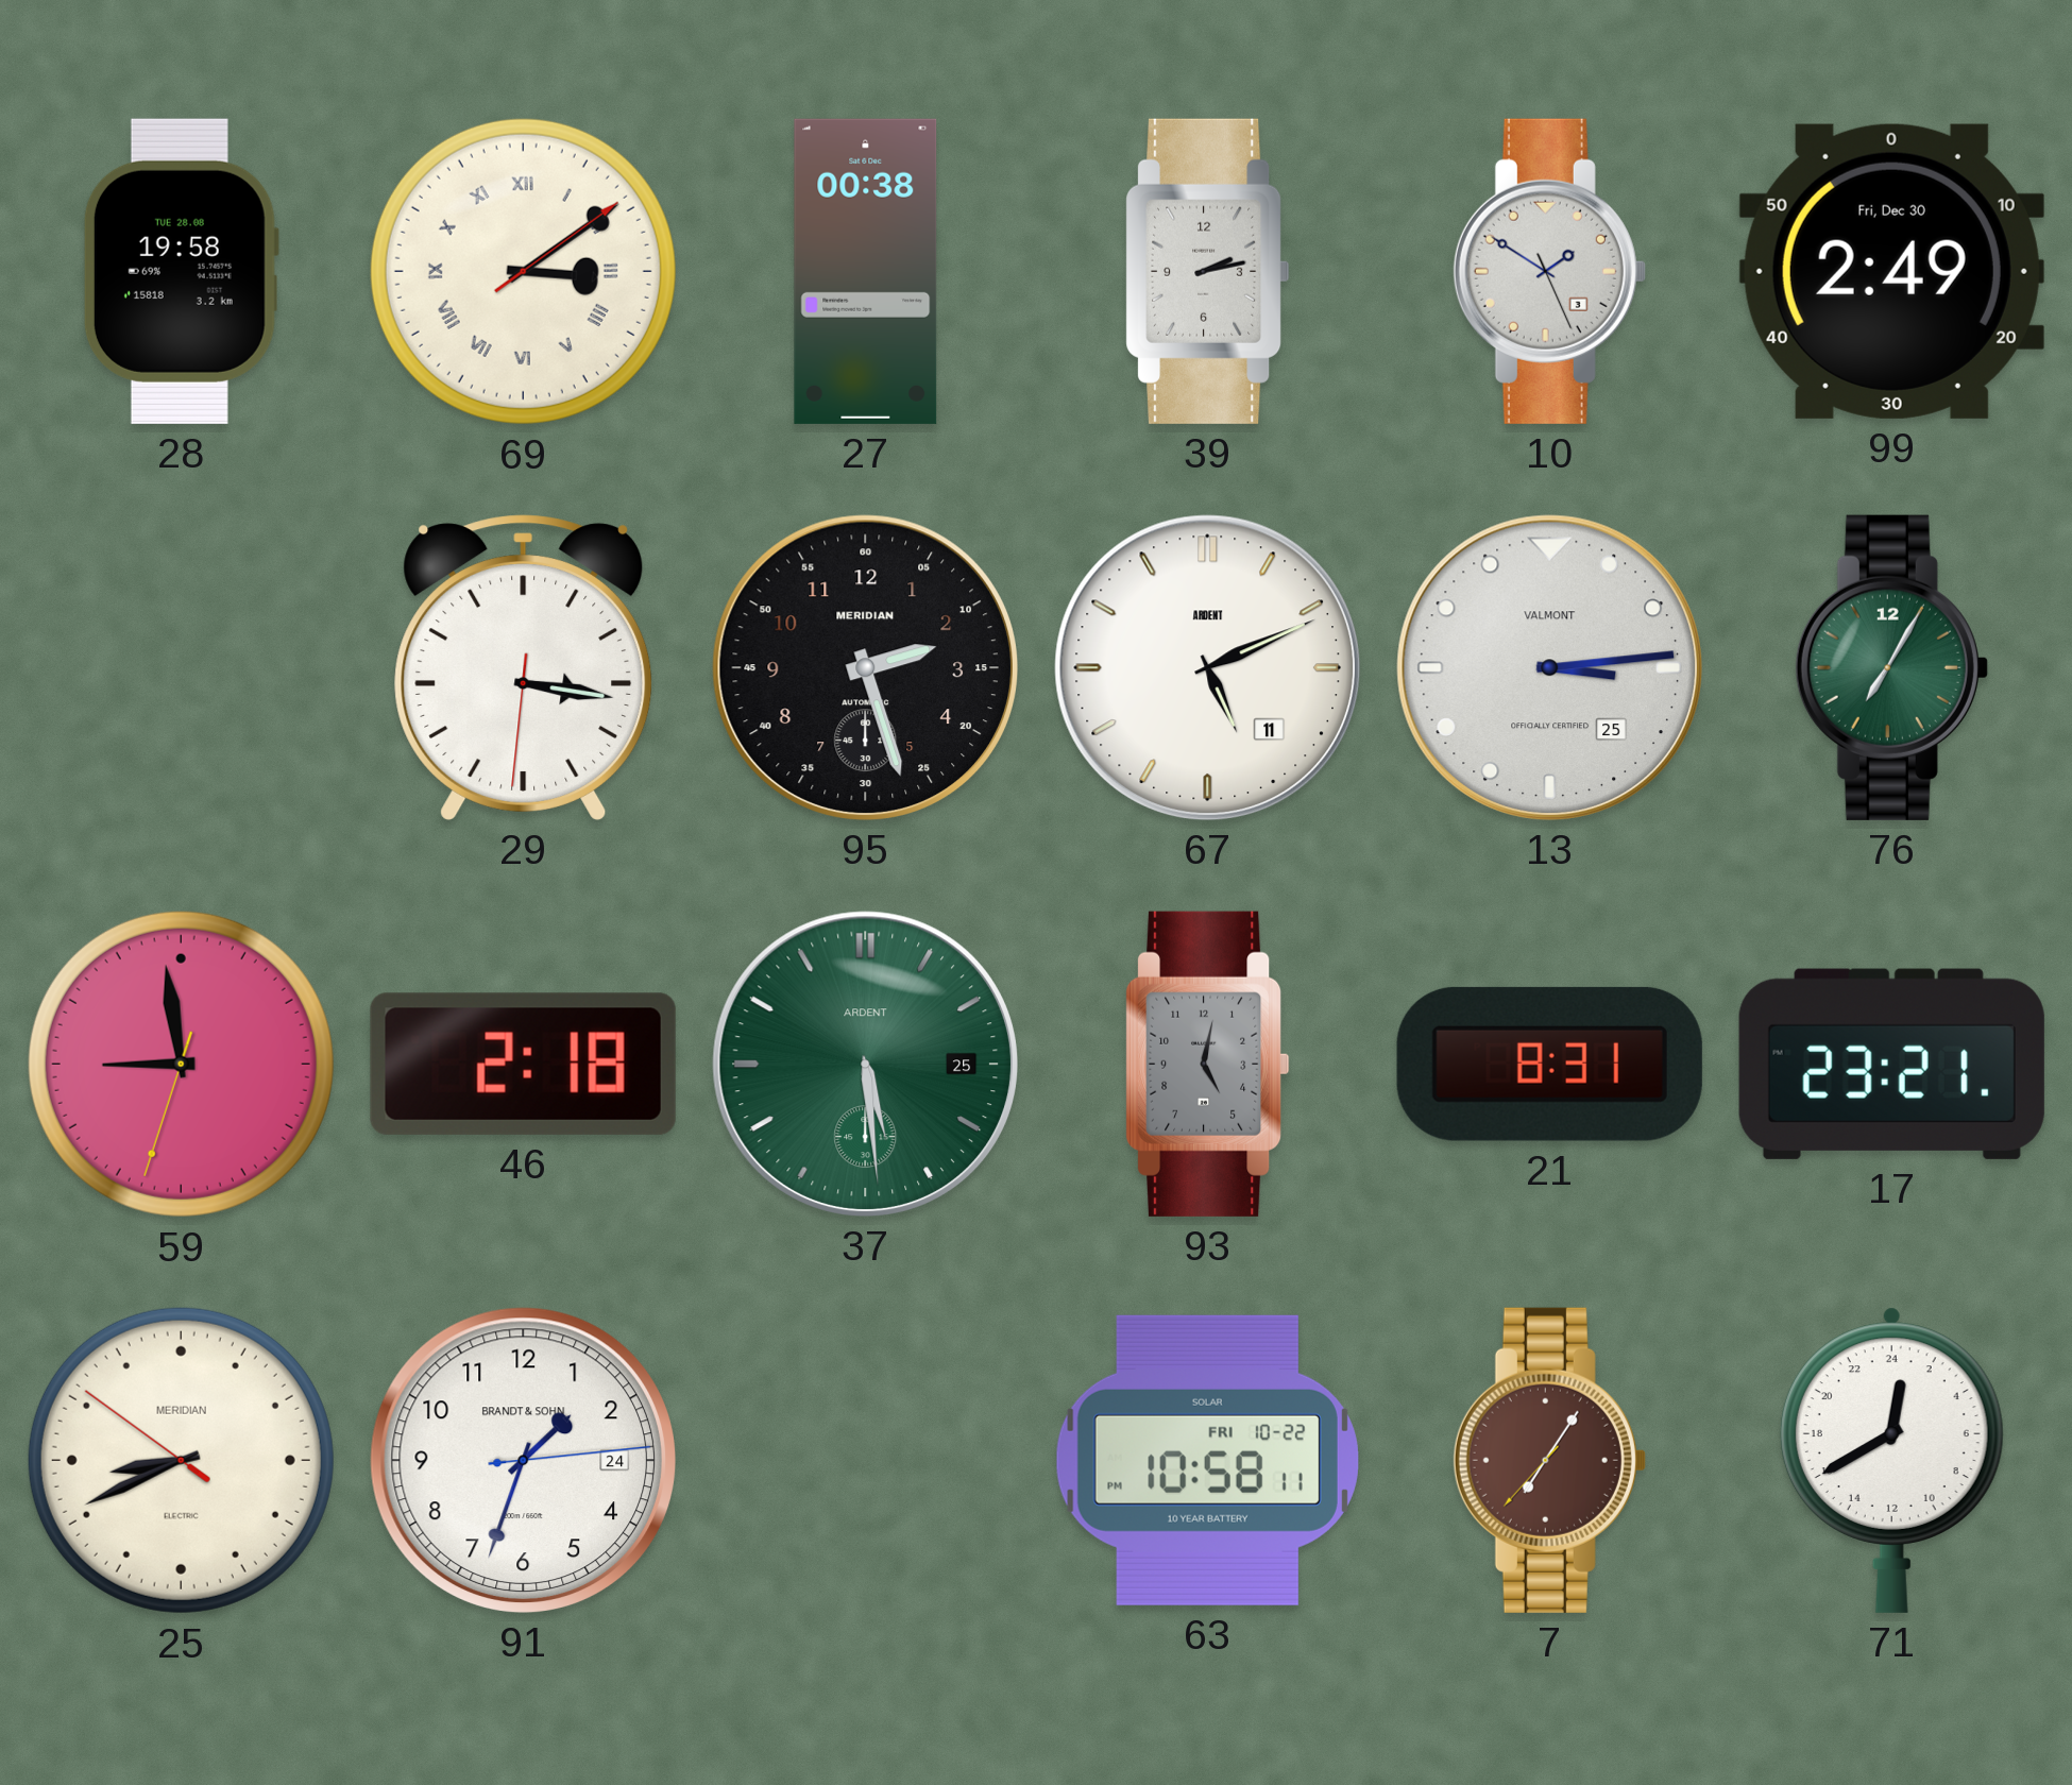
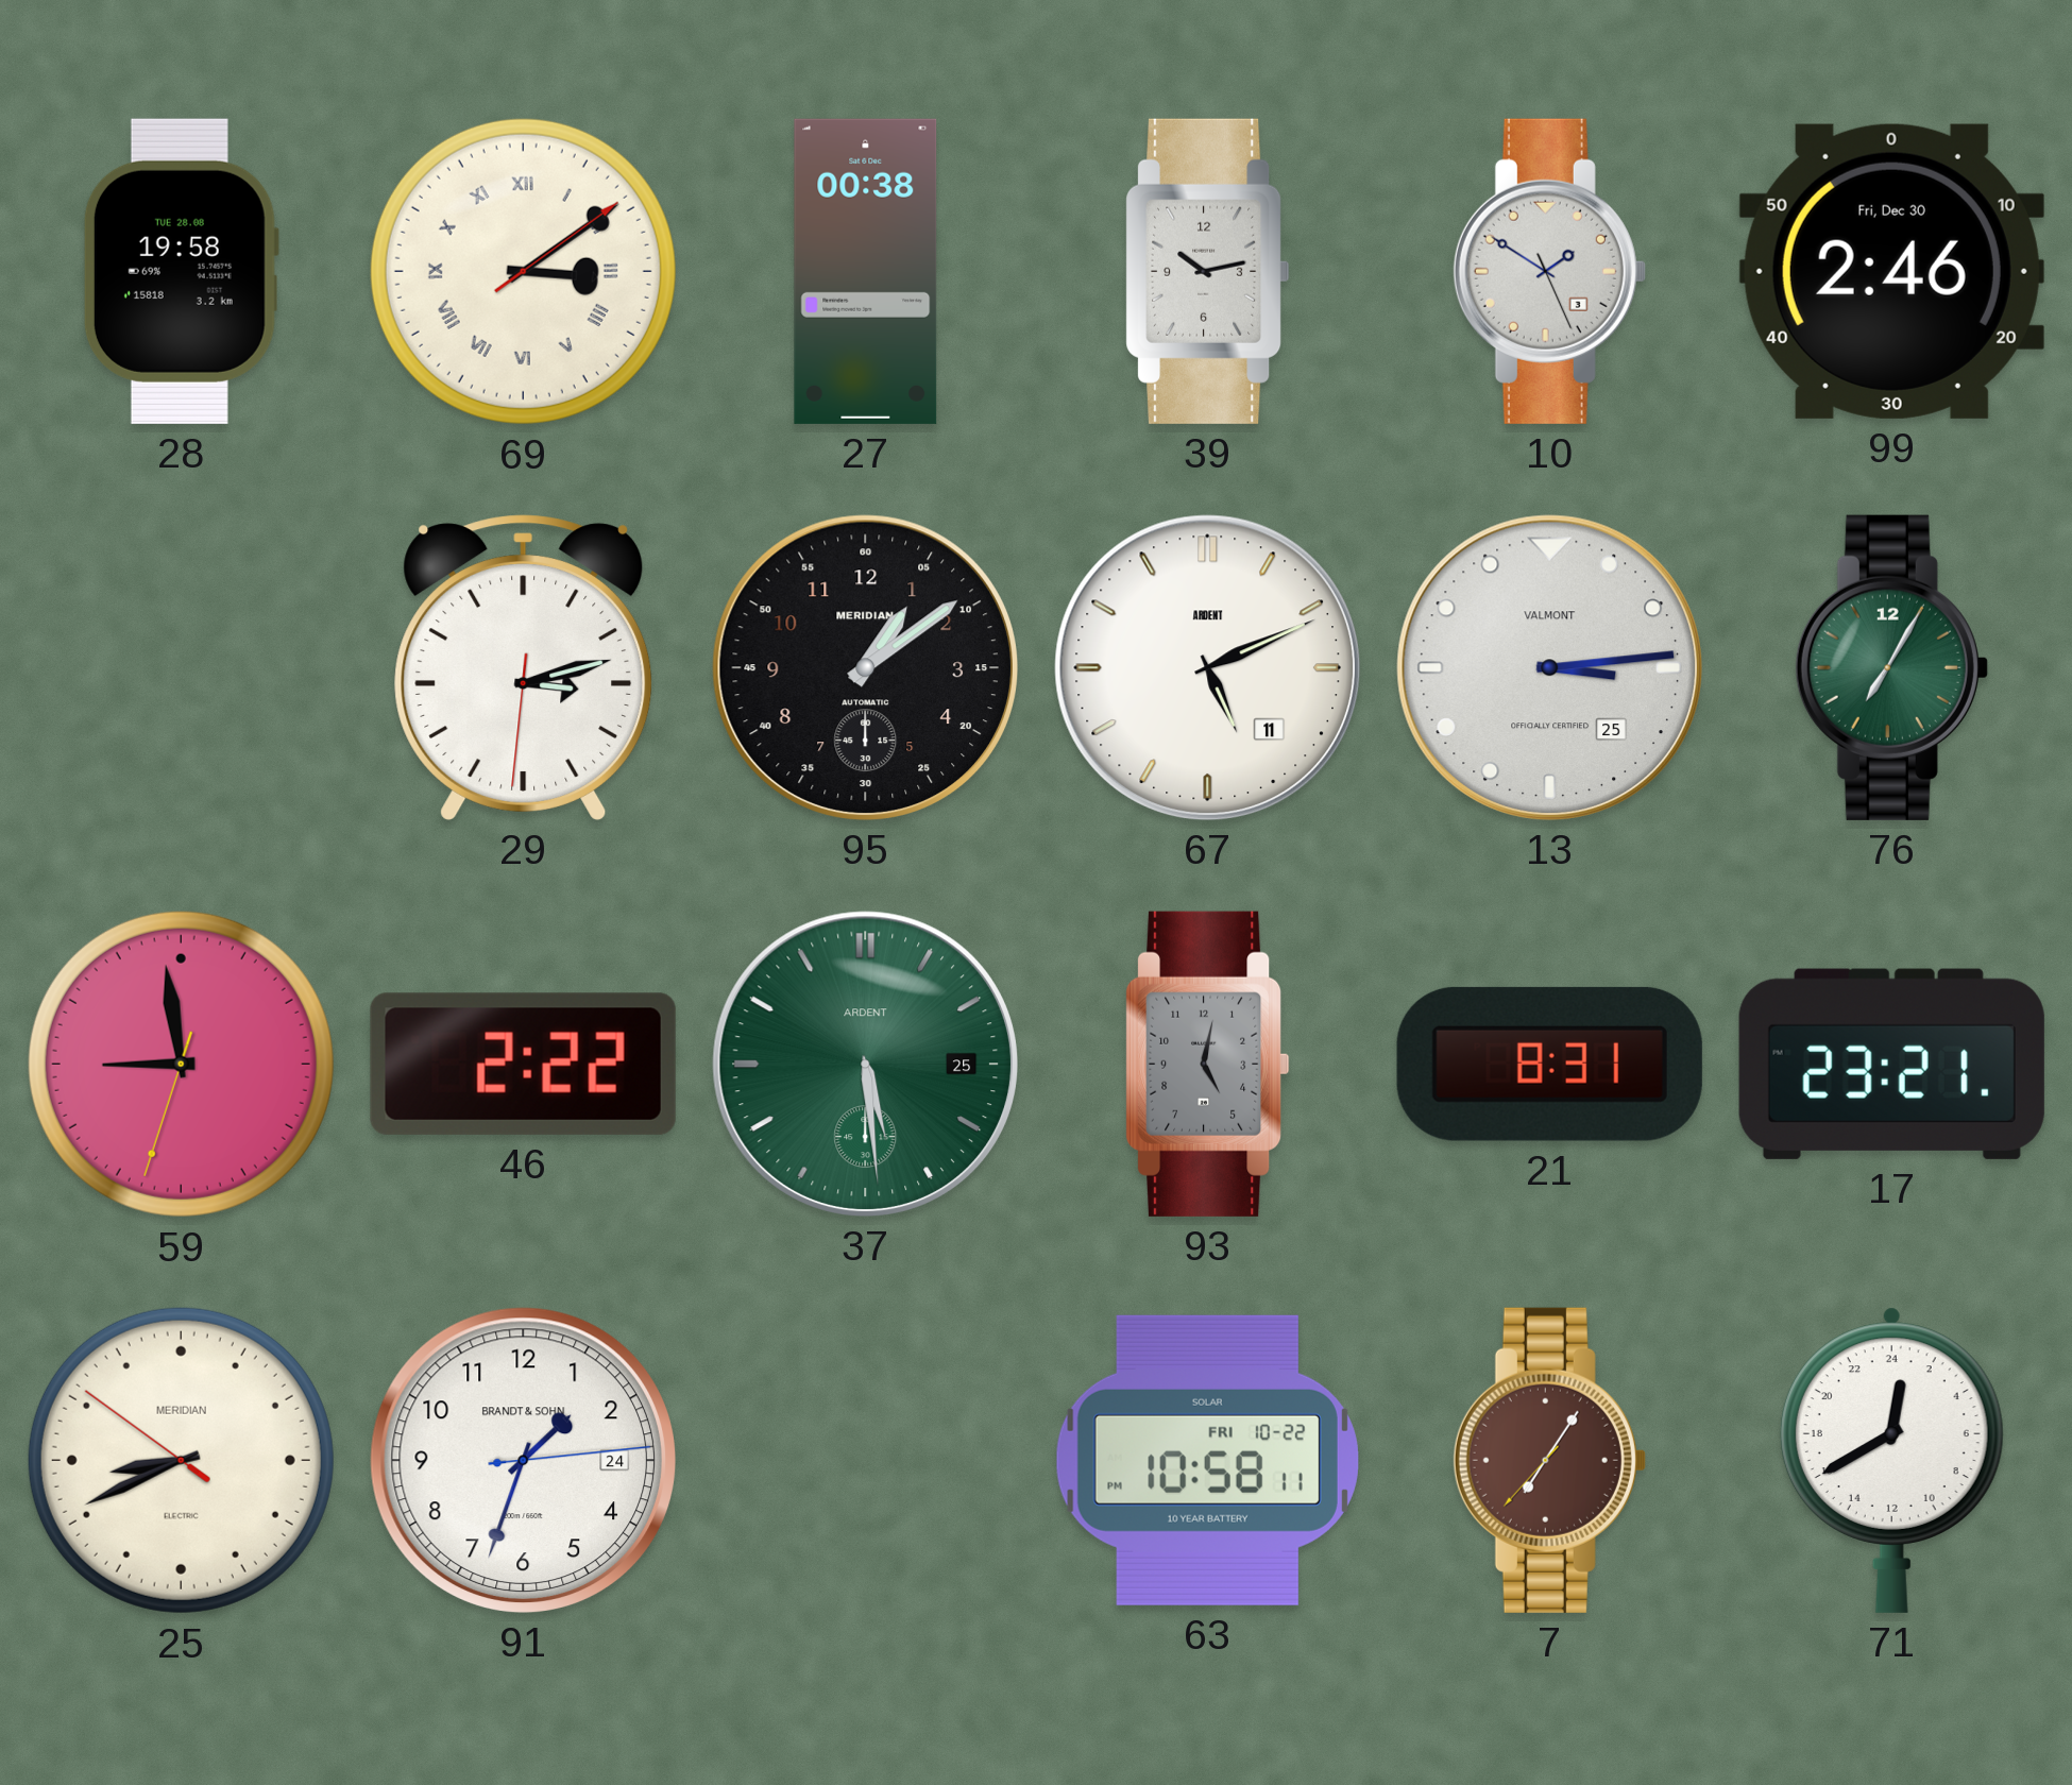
39: 2:13 -> 10:13
99: 2:49 -> 2:46
29: 3:16 -> 3:12
95: 2:27 -> 1:09
46: 2:18 -> 2:22
